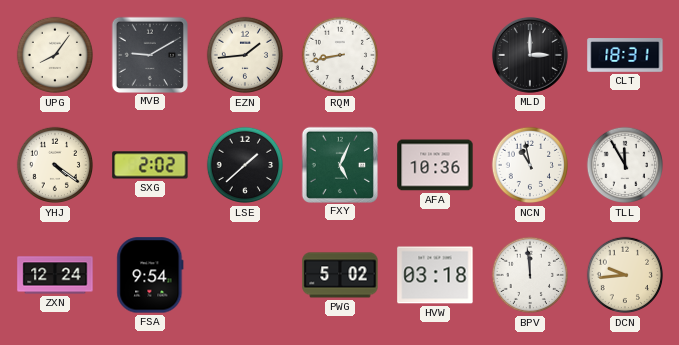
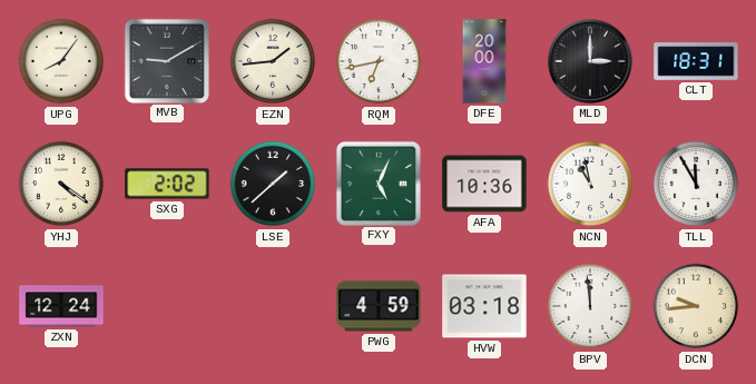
RQM: 8:43 -> 6:43
DFE: none -> 20:00
FSA: 9:54 -> none
PWG: 5:02 -> 4:59
